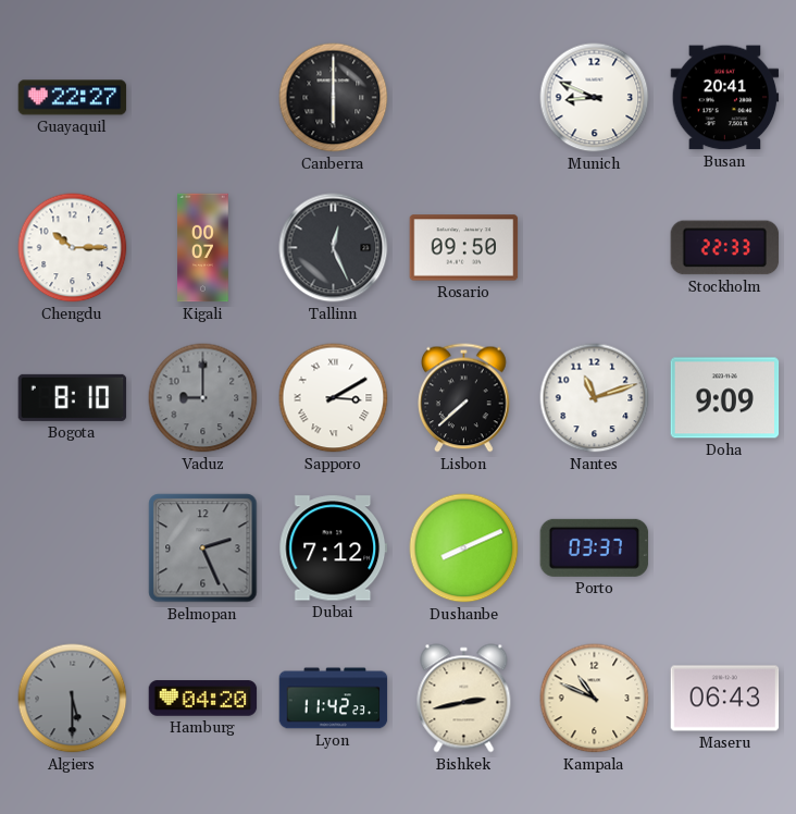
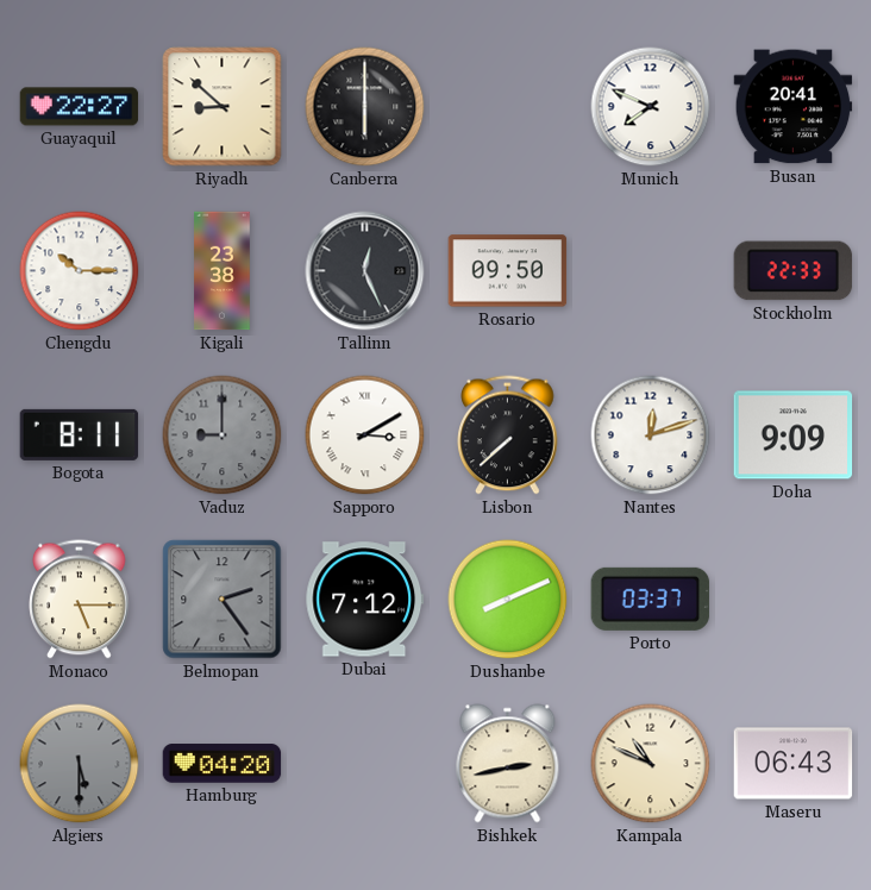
Riyadh: none -> 8:52
Munich: 8:49 -> 7:49
Kigali: 00:07 -> 23:38
Bogota: 8:10 -> 8:11
Nantes: 11:12 -> 12:12
Monaco: none -> 5:15
Belmopan: 2:26 -> 2:24
Lyon: 11:42 -> none
